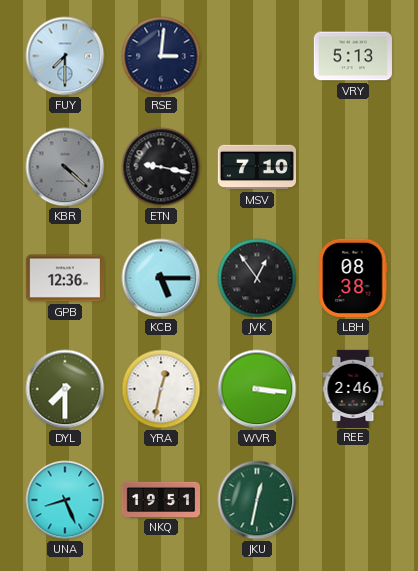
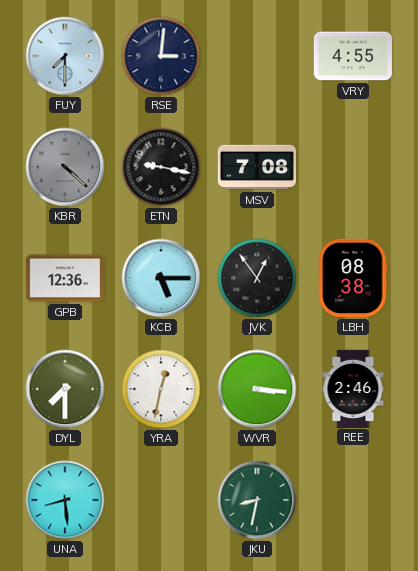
VRY: 5:13 -> 4:55
MSV: 7:10 -> 7:08
UNA: 8:26 -> 8:29
NKQ: 19:51 -> none
JKU: 12:32 -> 8:32
